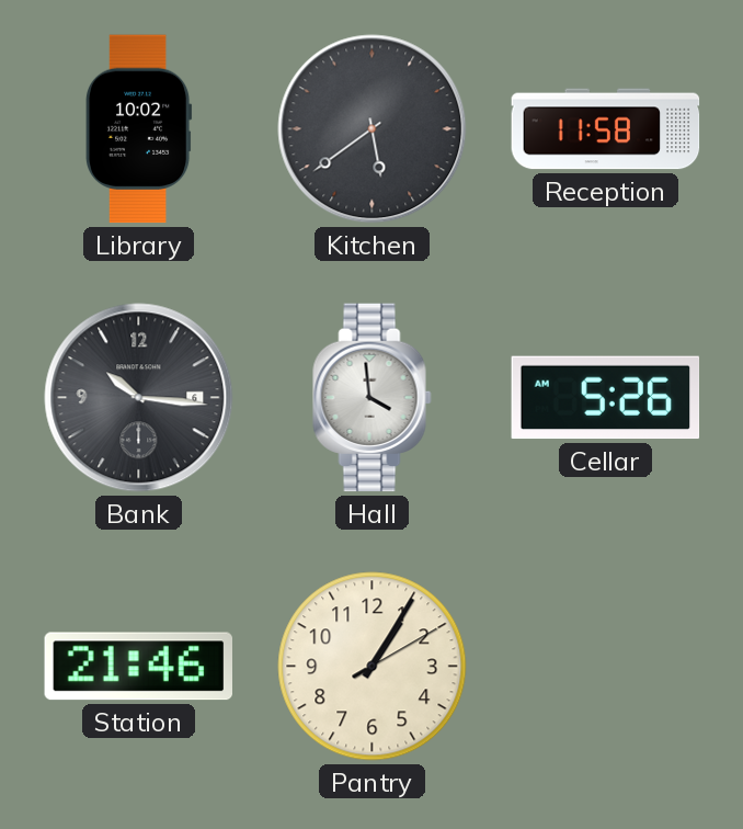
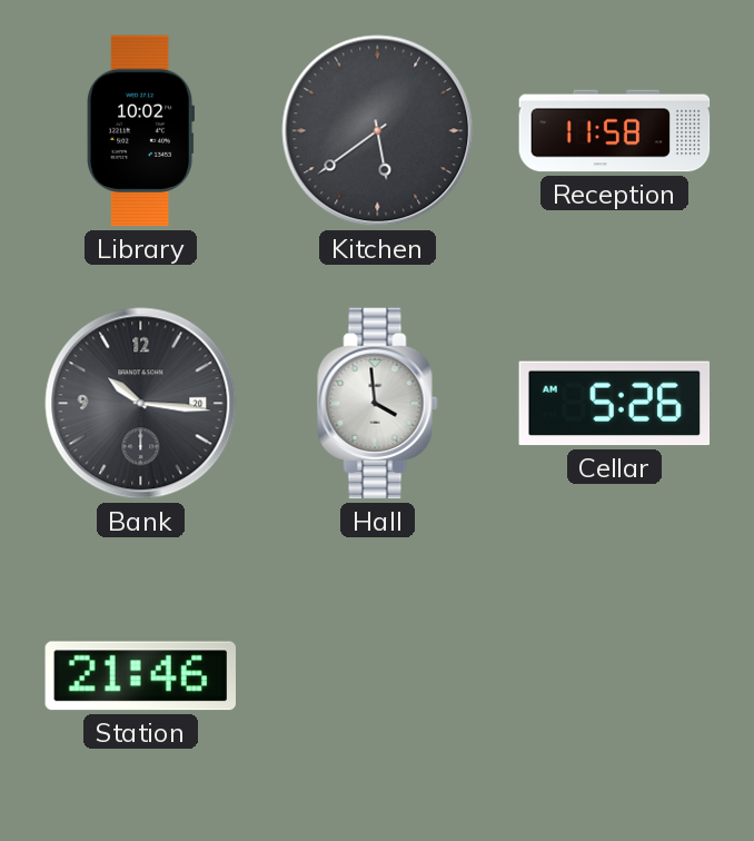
Bank date: 6 -> 20
Pantry: 1:05 -> none
